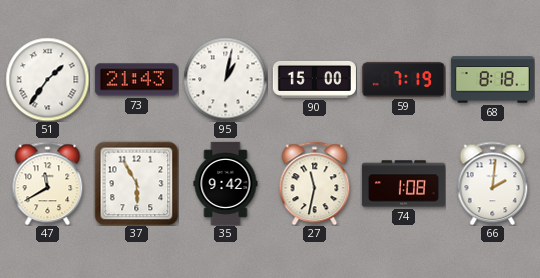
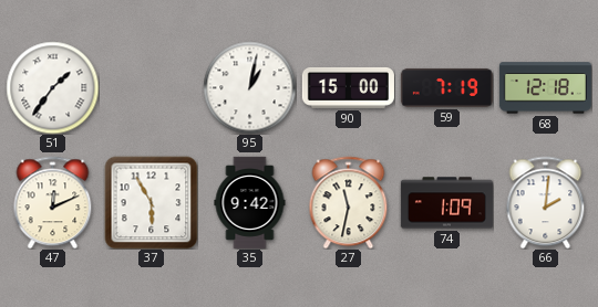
73: 21:43 -> none
68: 8:18 -> 12:18
47: 11:40 -> 12:11
74: 1:08 -> 1:09
